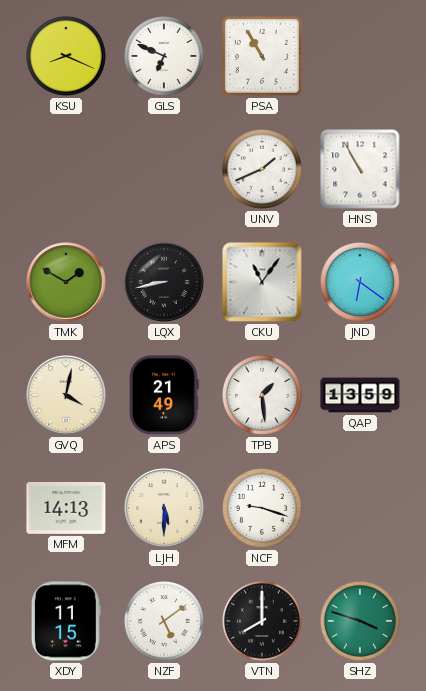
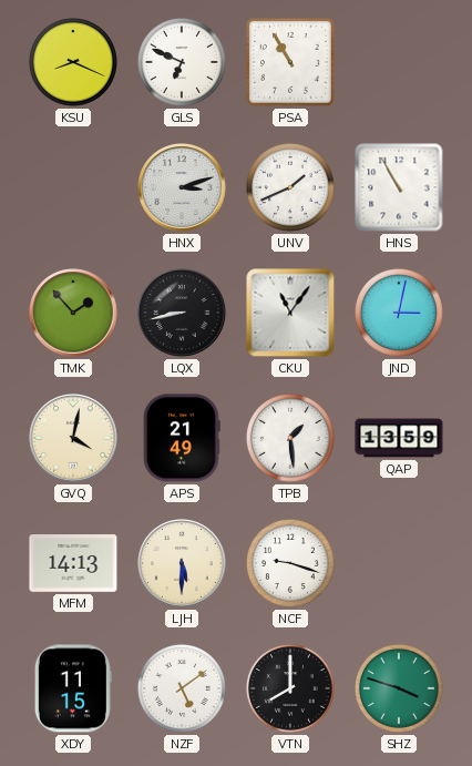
HNX: none -> 3:12
TMK: 1:50 -> 1:53
JND: 6:21 -> 3:02
